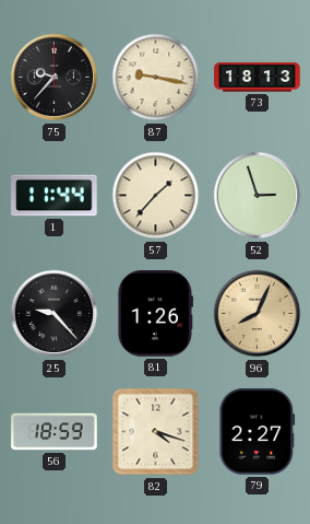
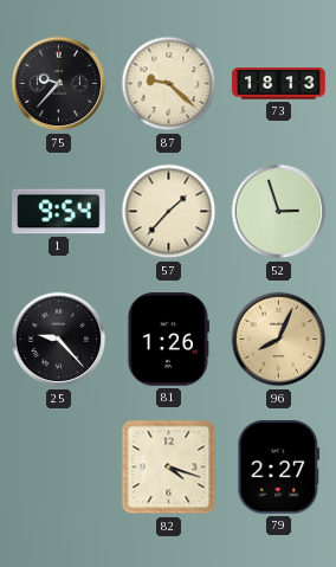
87: 9:17 -> 9:22
1: 11:44 -> 9:54
56: 18:59 -> none
